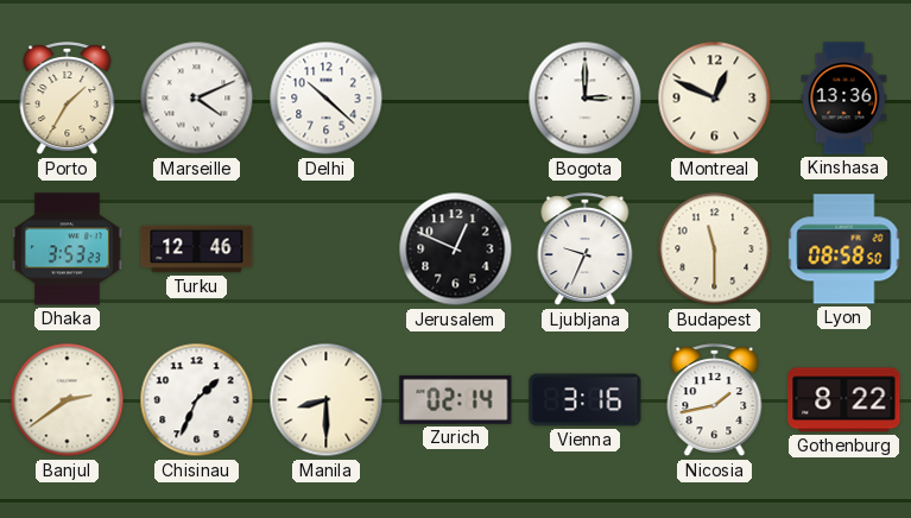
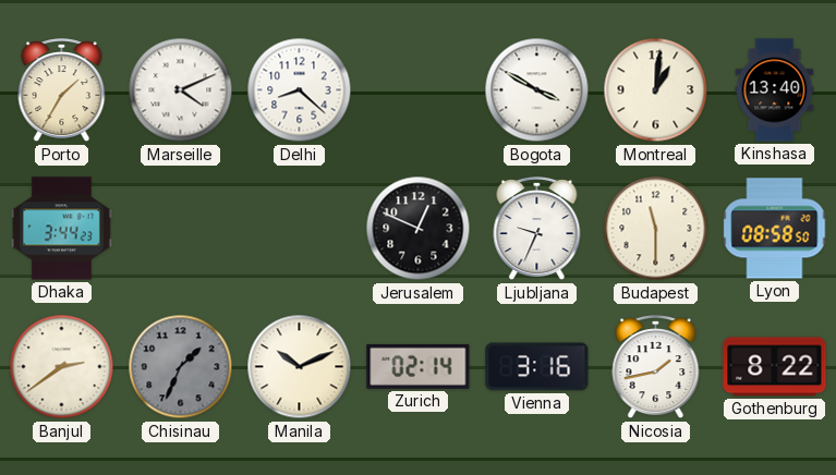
Delhi: 10:22 -> 8:22
Bogota: 3:00 -> 3:50
Montreal: 12:49 -> 1:01
Kinshasa: 13:36 -> 13:40
Dhaka: 3:53 -> 3:44
Turku: 12:46 -> none
Chisinau dial: white -> grey
Manila: 8:30 -> 10:11
